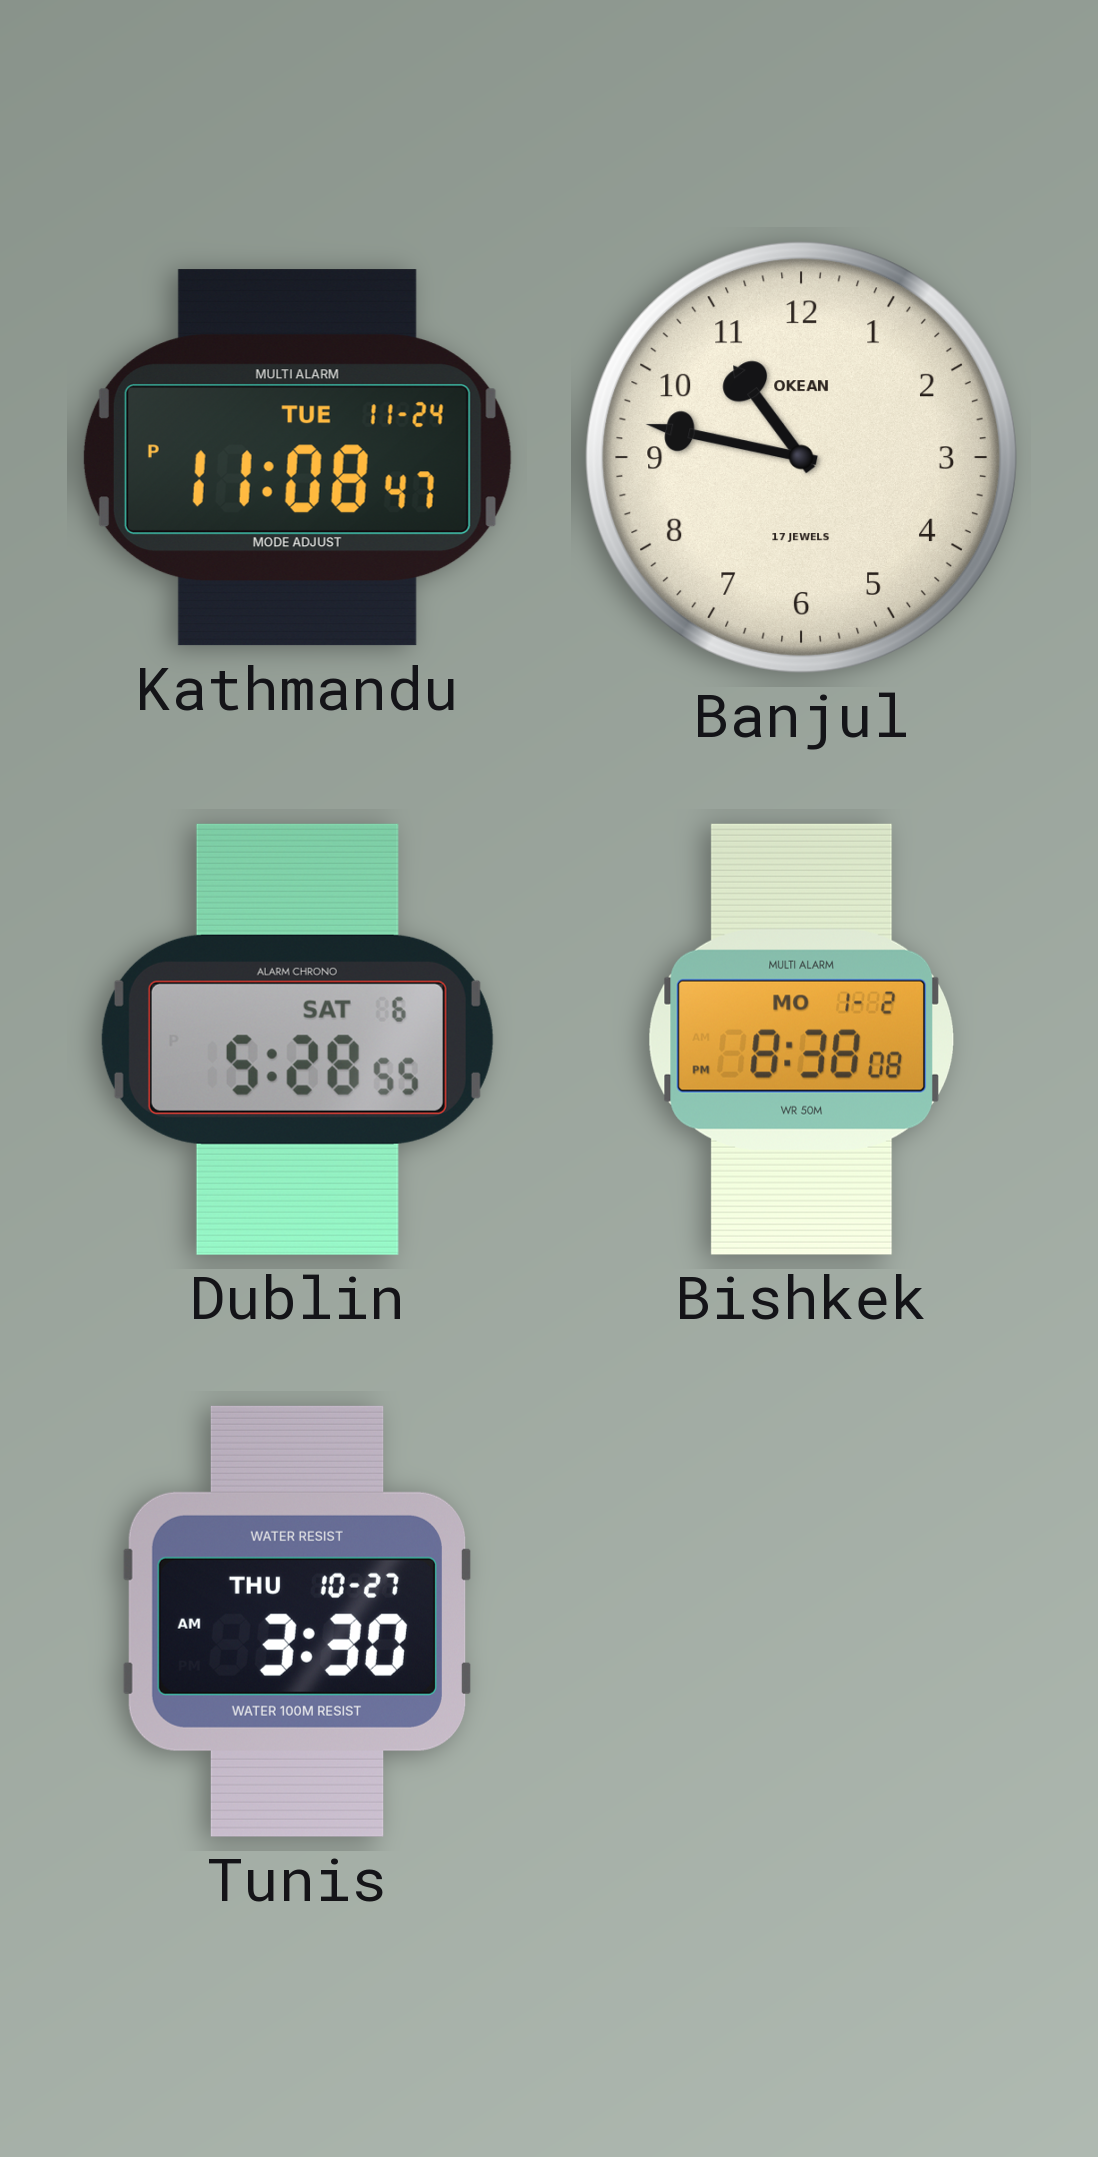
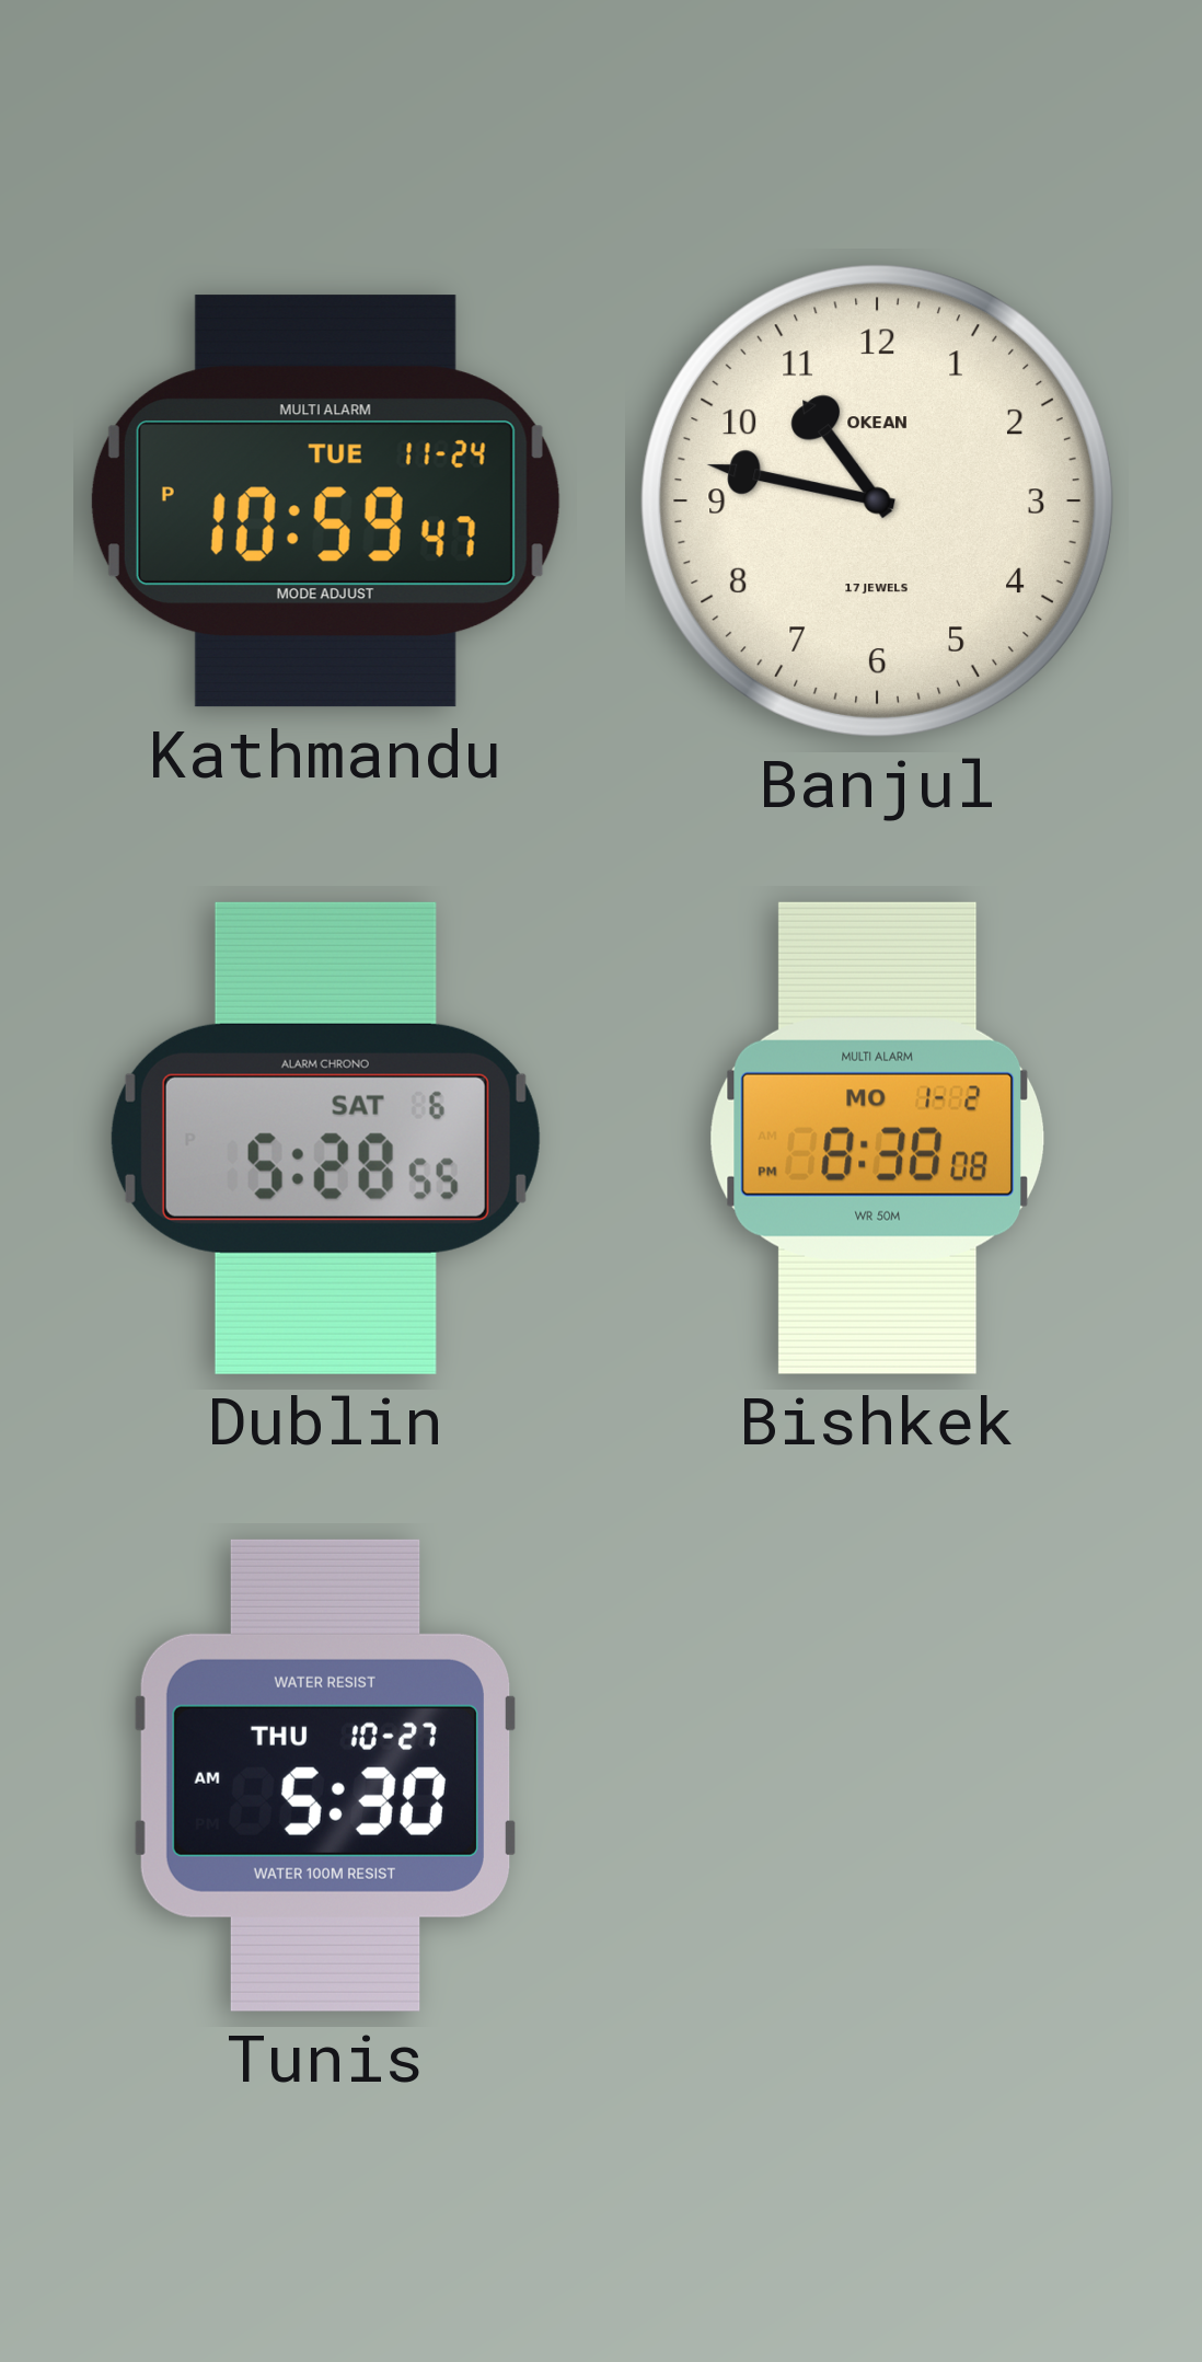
Kathmandu: 11:08 -> 10:59
Tunis: 3:30 -> 5:30
